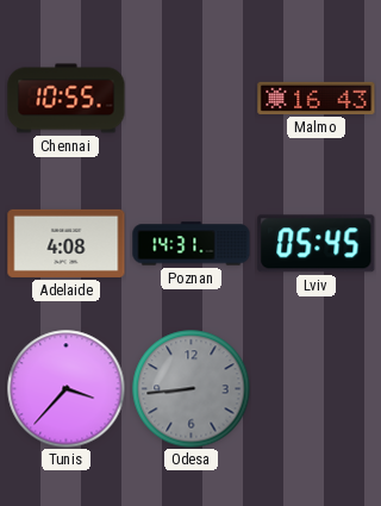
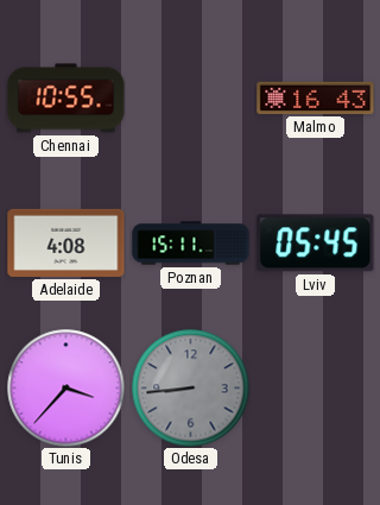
Poznan: 14:31 -> 15:11
